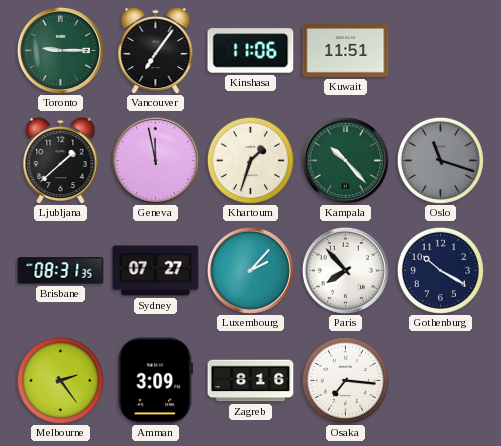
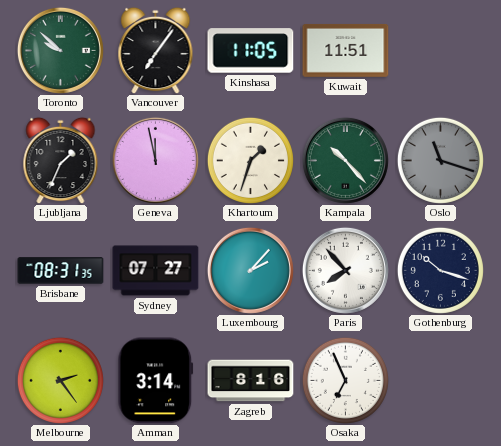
Toronto: 9:15 -> 9:52
Kinshasa: 11:06 -> 11:05
Ljubljana: 1:38 -> 1:34
Gothenburg: 10:20 -> 10:18
Amman: 3:09 -> 3:14
Osaka: 7:16 -> 6:56
